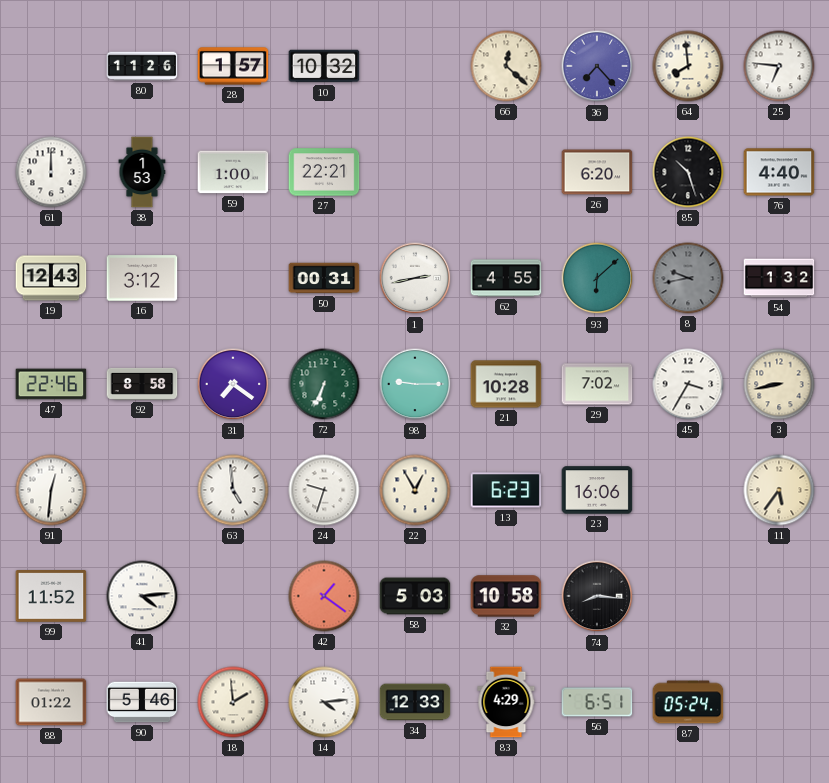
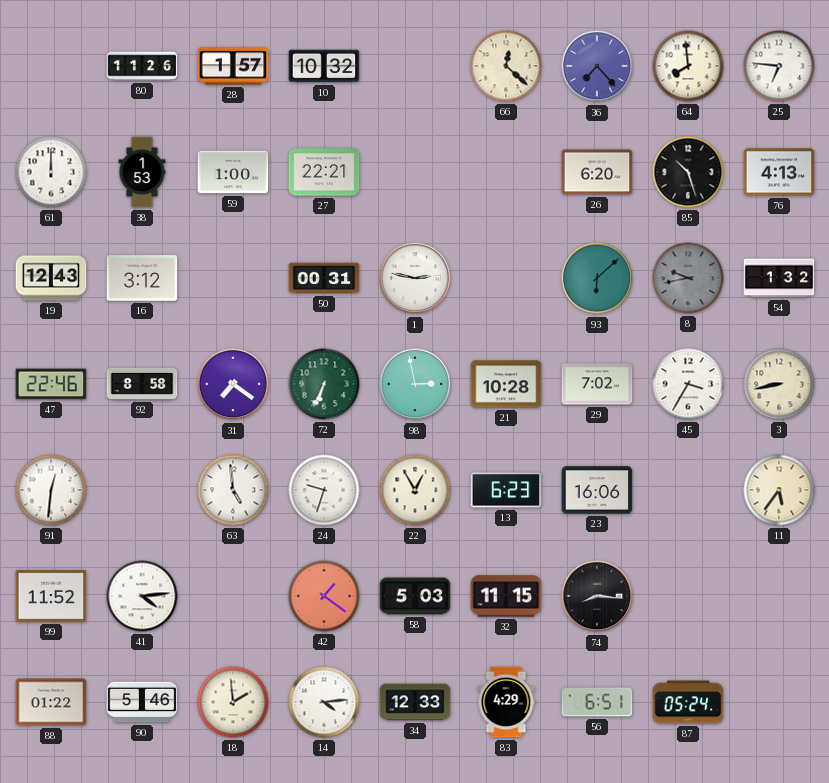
76: 4:40 -> 4:13
1: 2:43 -> 2:47
62: 4:55 -> none
98: 9:15 -> 2:58
32: 10:58 -> 11:15
